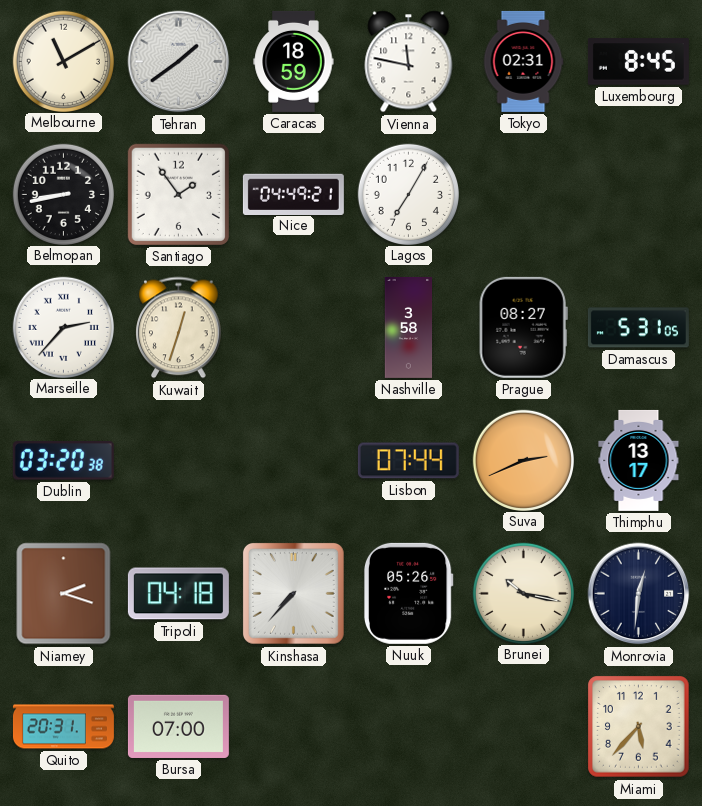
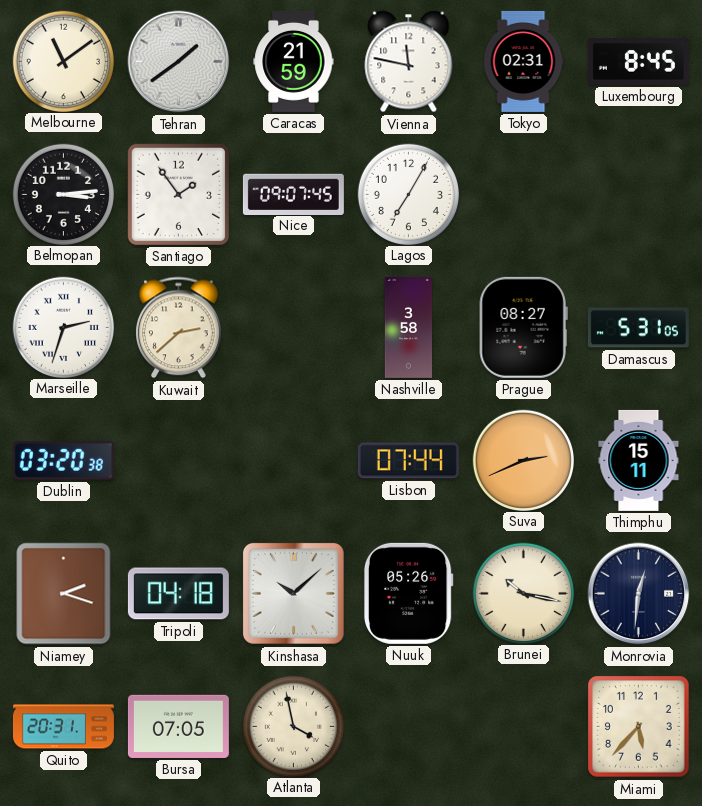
Melbourne: 11:10 -> 11:09
Caracas: 18:59 -> 21:59
Belmopan: 8:43 -> 3:14
Nice: 04:49 -> 09:07
Marseille: 2:37 -> 2:33
Kuwait: 12:33 -> 2:38
Thimphu: 13:17 -> 15:11
Kinshasa: 7:37 -> 10:08
Bursa: 07:00 -> 07:05
Atlanta: none -> 3:58
